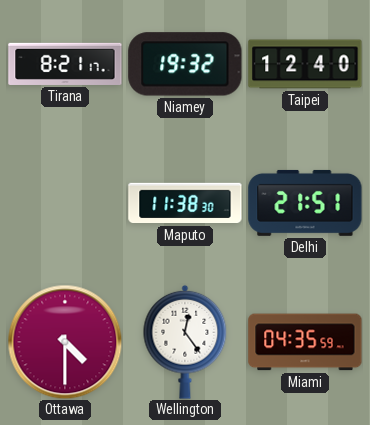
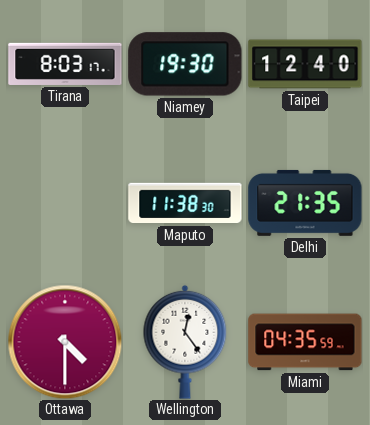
Tirana: 8:21 -> 8:03
Niamey: 19:32 -> 19:30
Delhi: 21:51 -> 21:35
